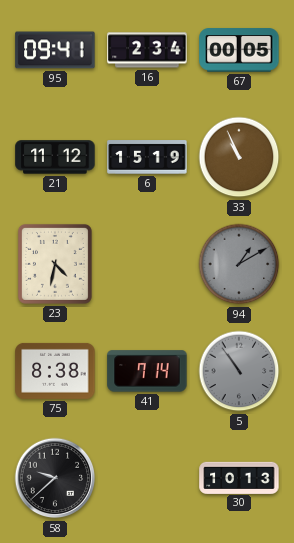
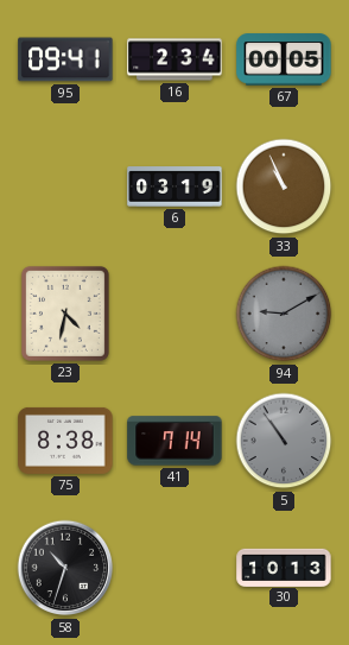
21: 11:12 -> none
6: 15:19 -> 03:19
94: 1:10 -> 9:10
58: 9:38 -> 10:33
